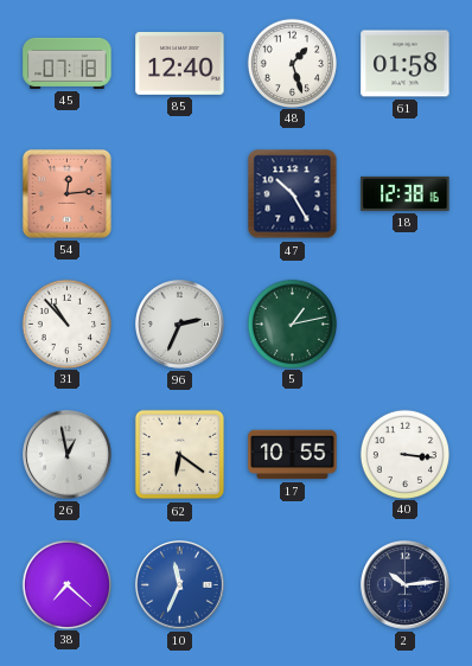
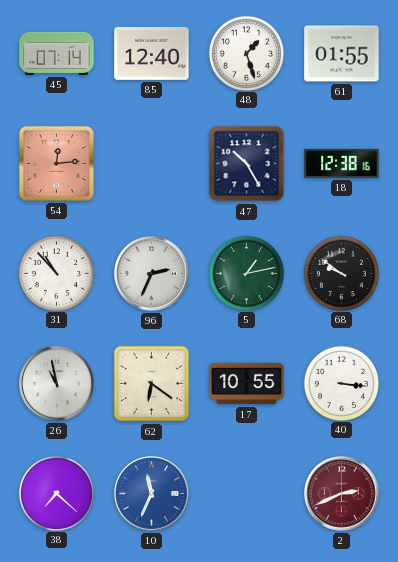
45: 07:18 -> 07:14
61: 01:58 -> 01:55
68: none -> 9:51
26: 12:58 -> 10:58
2: 10:14 -> 2:41
2 dial: navy -> burgundy
